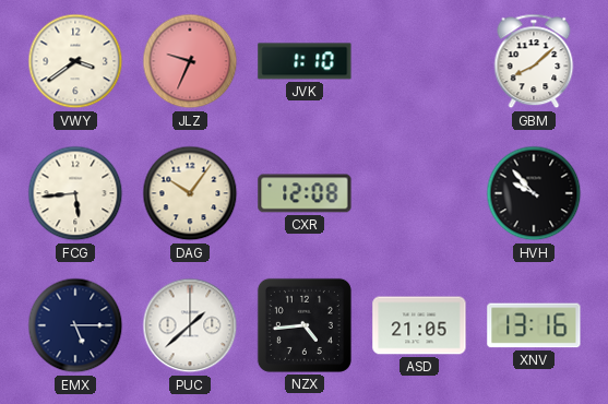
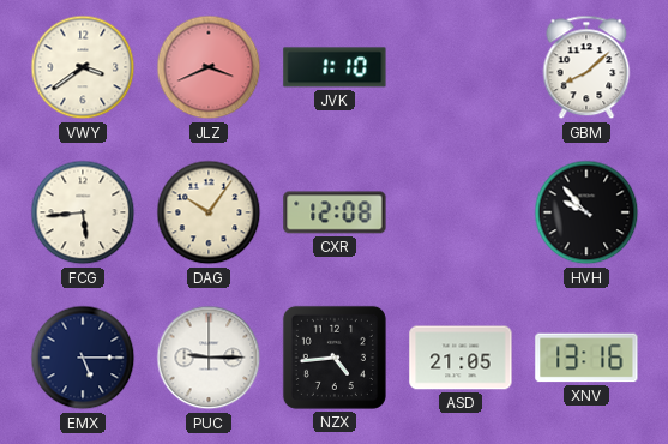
JLZ: 9:34 -> 3:41
PUC: 1:38 -> 9:15
